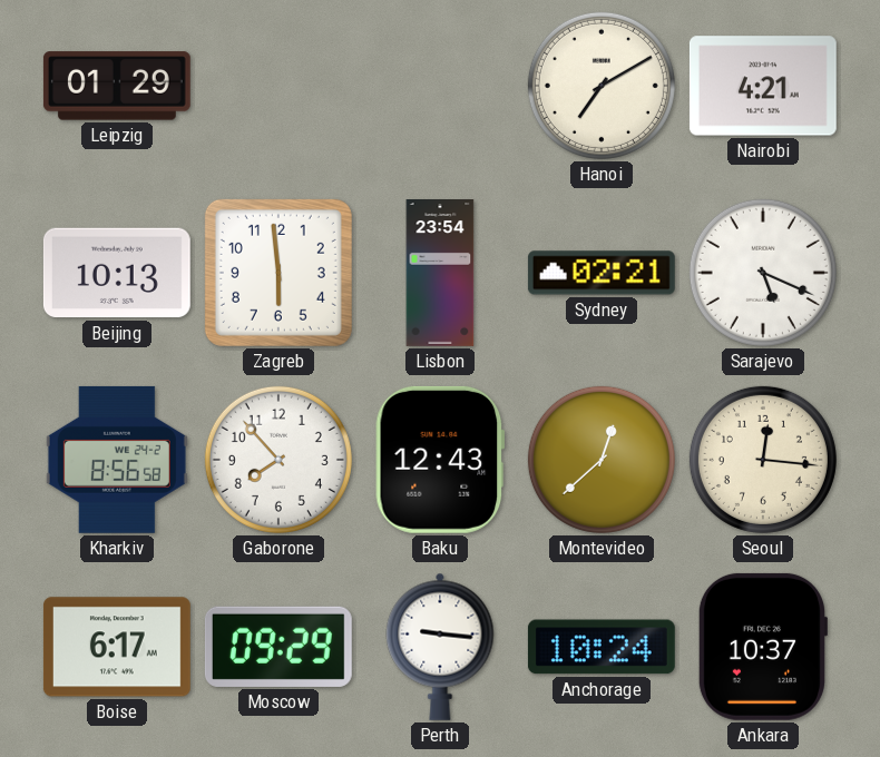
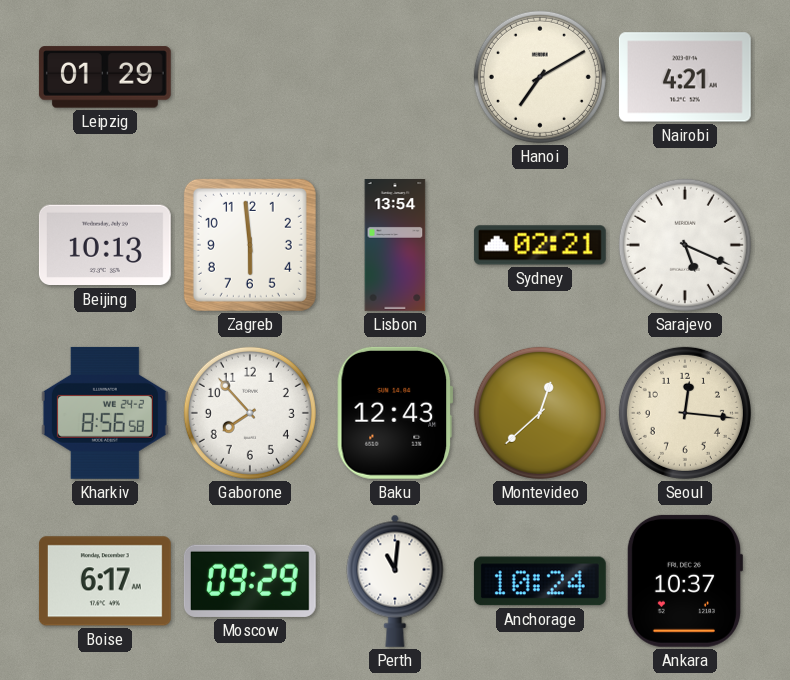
Lisbon: 23:54 -> 13:54
Perth: 9:16 -> 11:01
